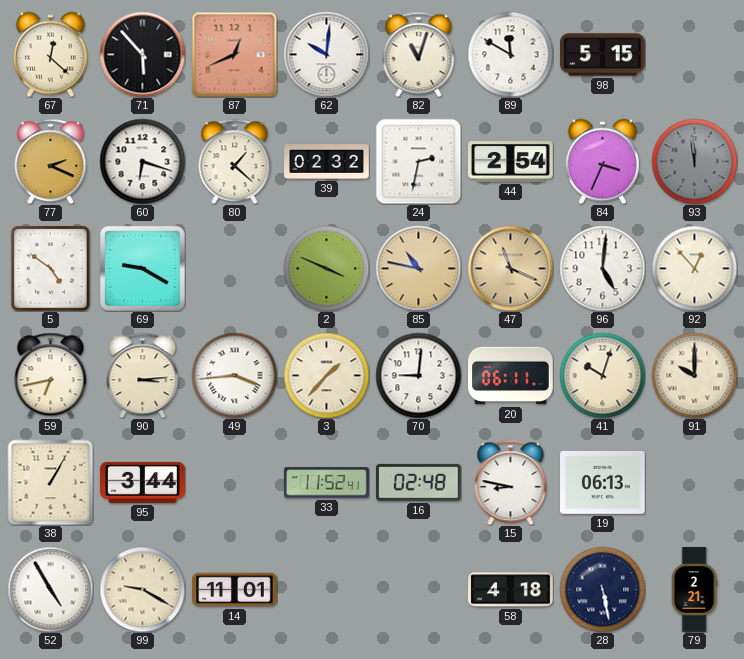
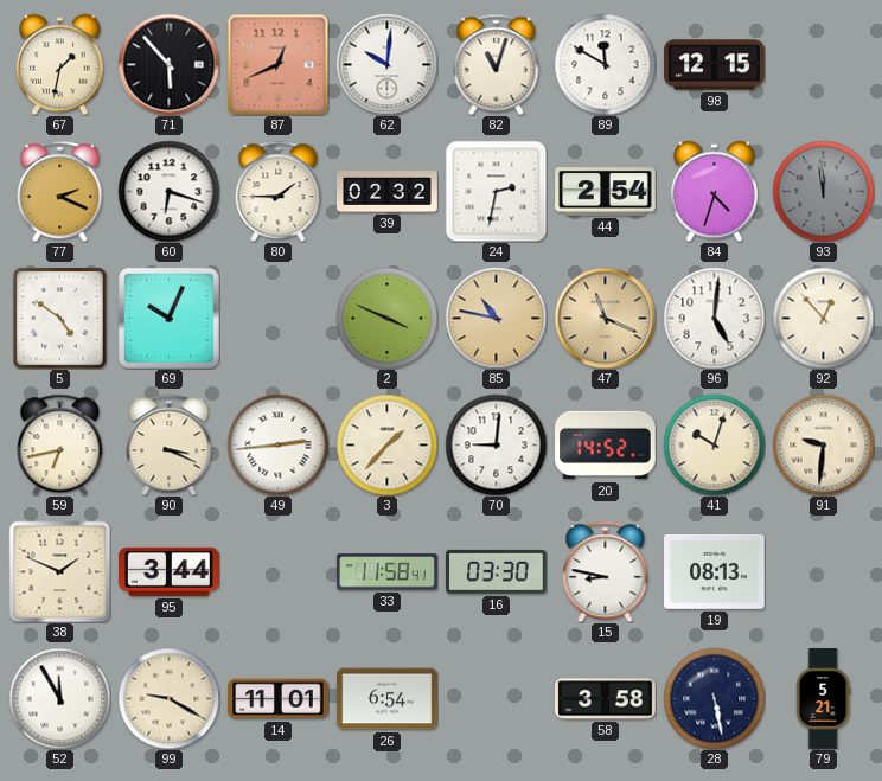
67: 12:22 -> 1:32
98: 5:15 -> 12:15
80: 1:22 -> 1:45
84: 3:34 -> 4:33
69: 9:20 -> 10:04
90: 3:14 -> 3:19
49: 3:44 -> 2:44
20: 06:11 -> 14:52
91: 10:00 -> 9:31
38: 1:05 -> 1:49
33: 11:52 -> 11:58
16: 02:48 -> 03:30
19: 06:13 -> 08:13
52: 4:55 -> 11:55
26: none -> 6:54
58: 4:18 -> 3:58
79: 2:21 -> 5:21
